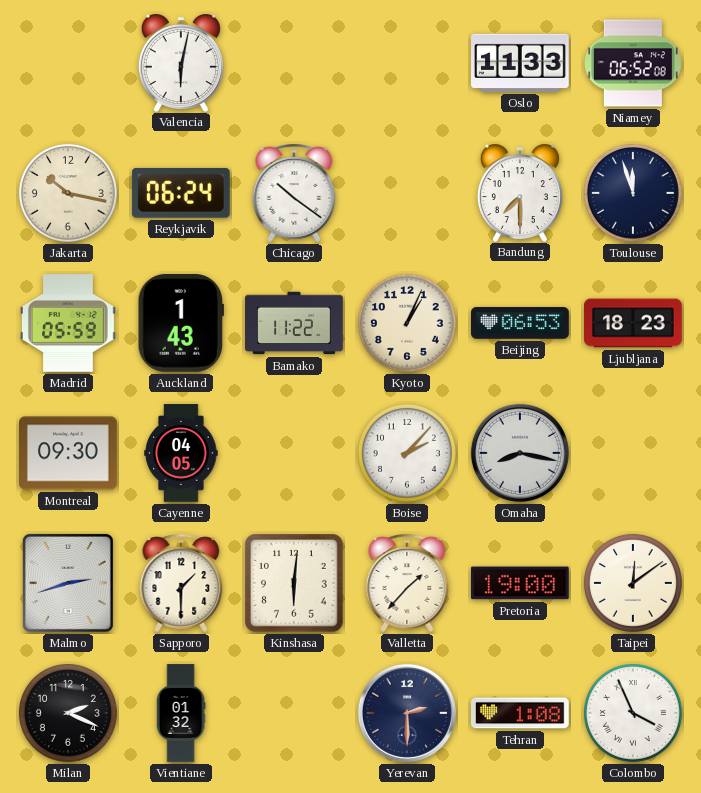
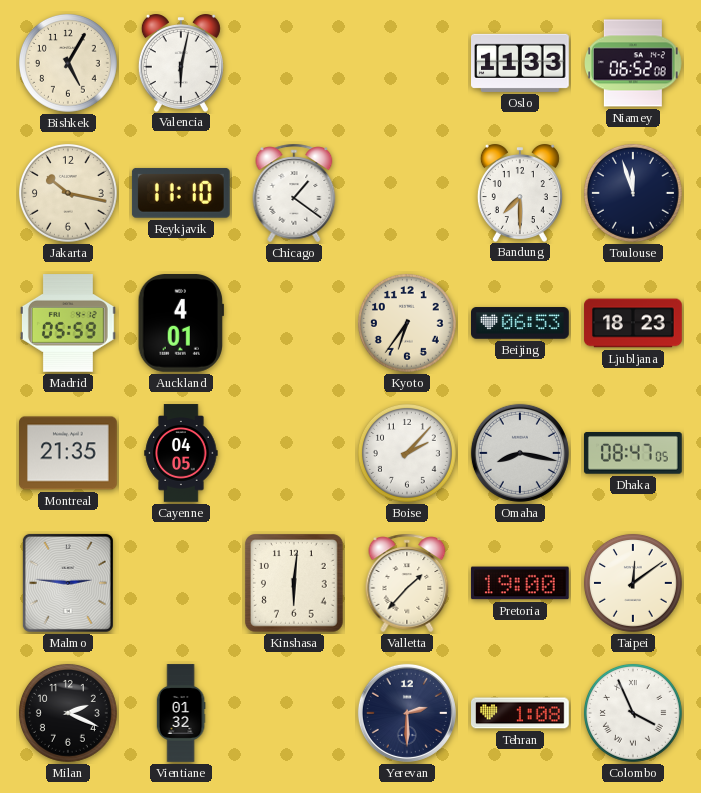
Bishkek: none -> 5:05
Reykjavik: 06:24 -> 11:10
Chicago: 10:21 -> 1:21
Auckland: 1:43 -> 4:01
Bamako: 11:22 -> none
Kyoto: 1:04 -> 6:36
Montreal: 09:30 -> 21:35
Dhaka: none -> 08:47
Malmo: 2:42 -> 2:46
Sapporo: 1:30 -> none
